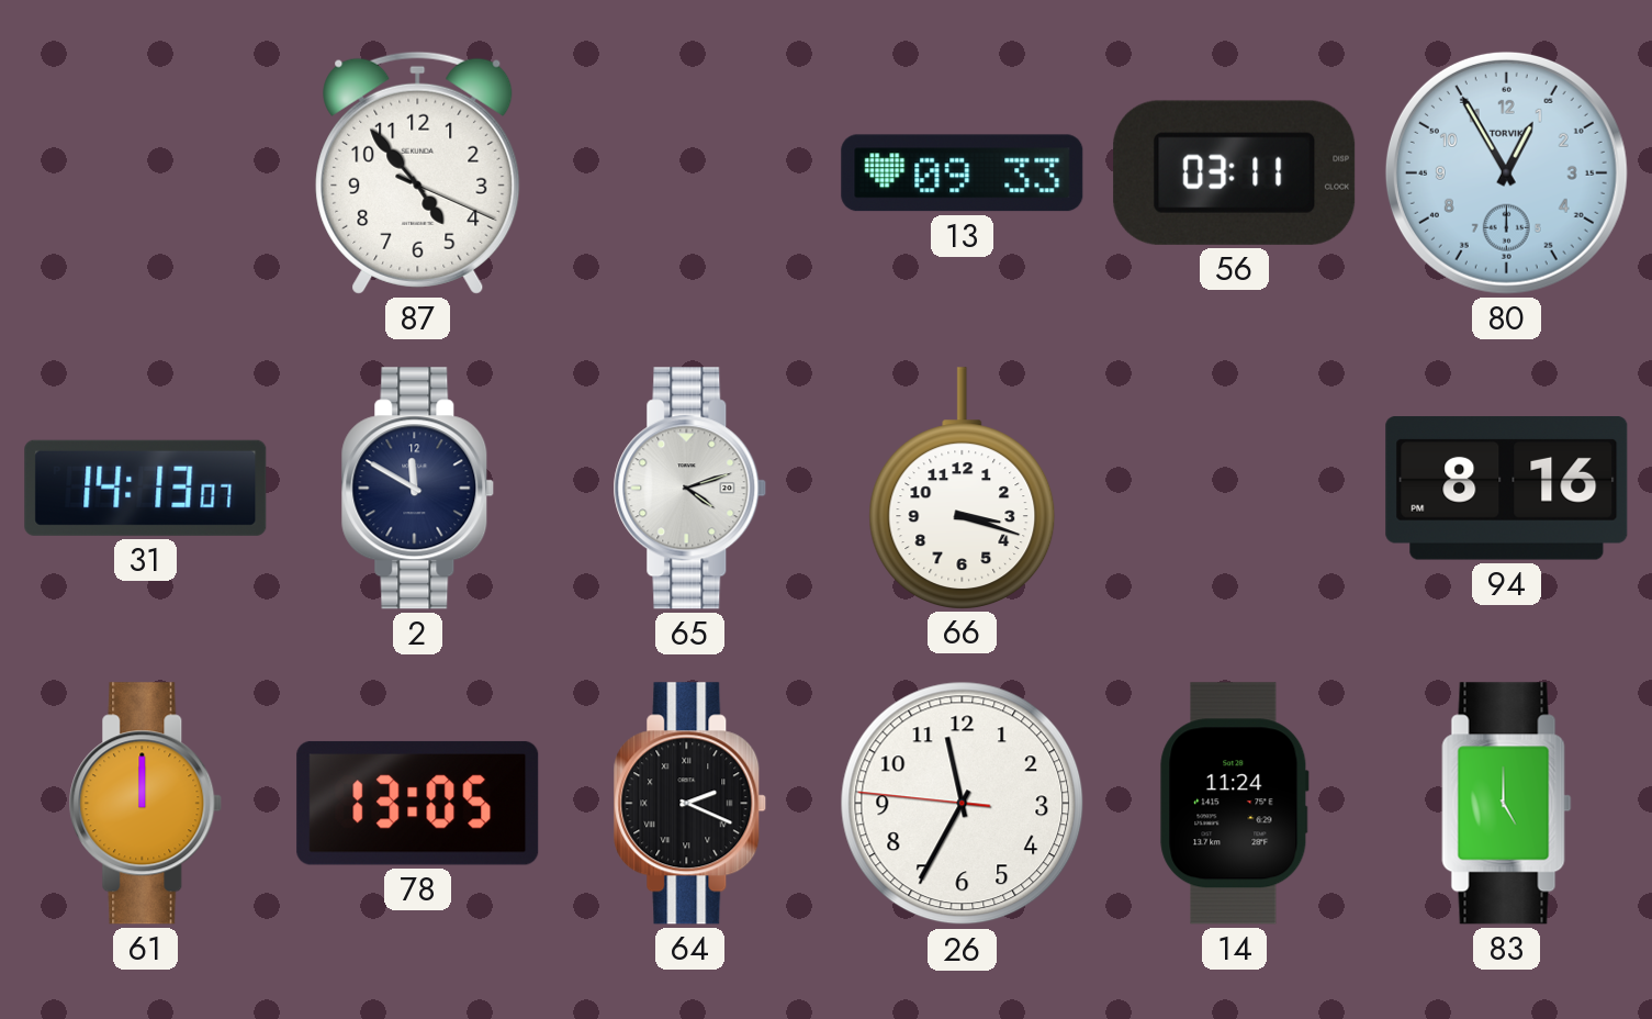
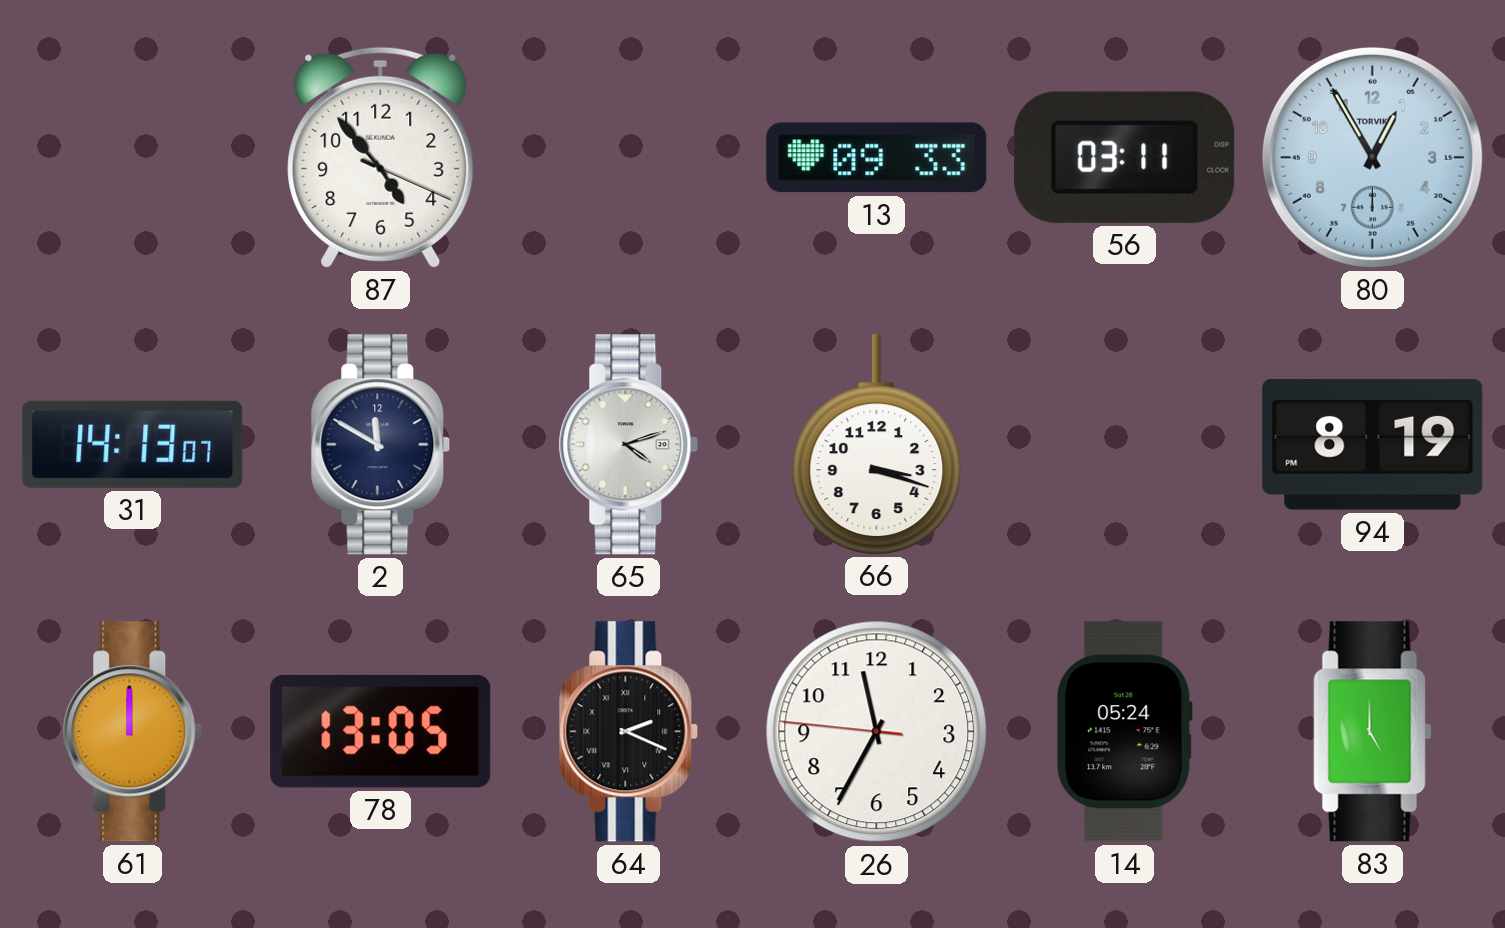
94: 8:16 -> 8:19
14: 11:24 -> 05:24
